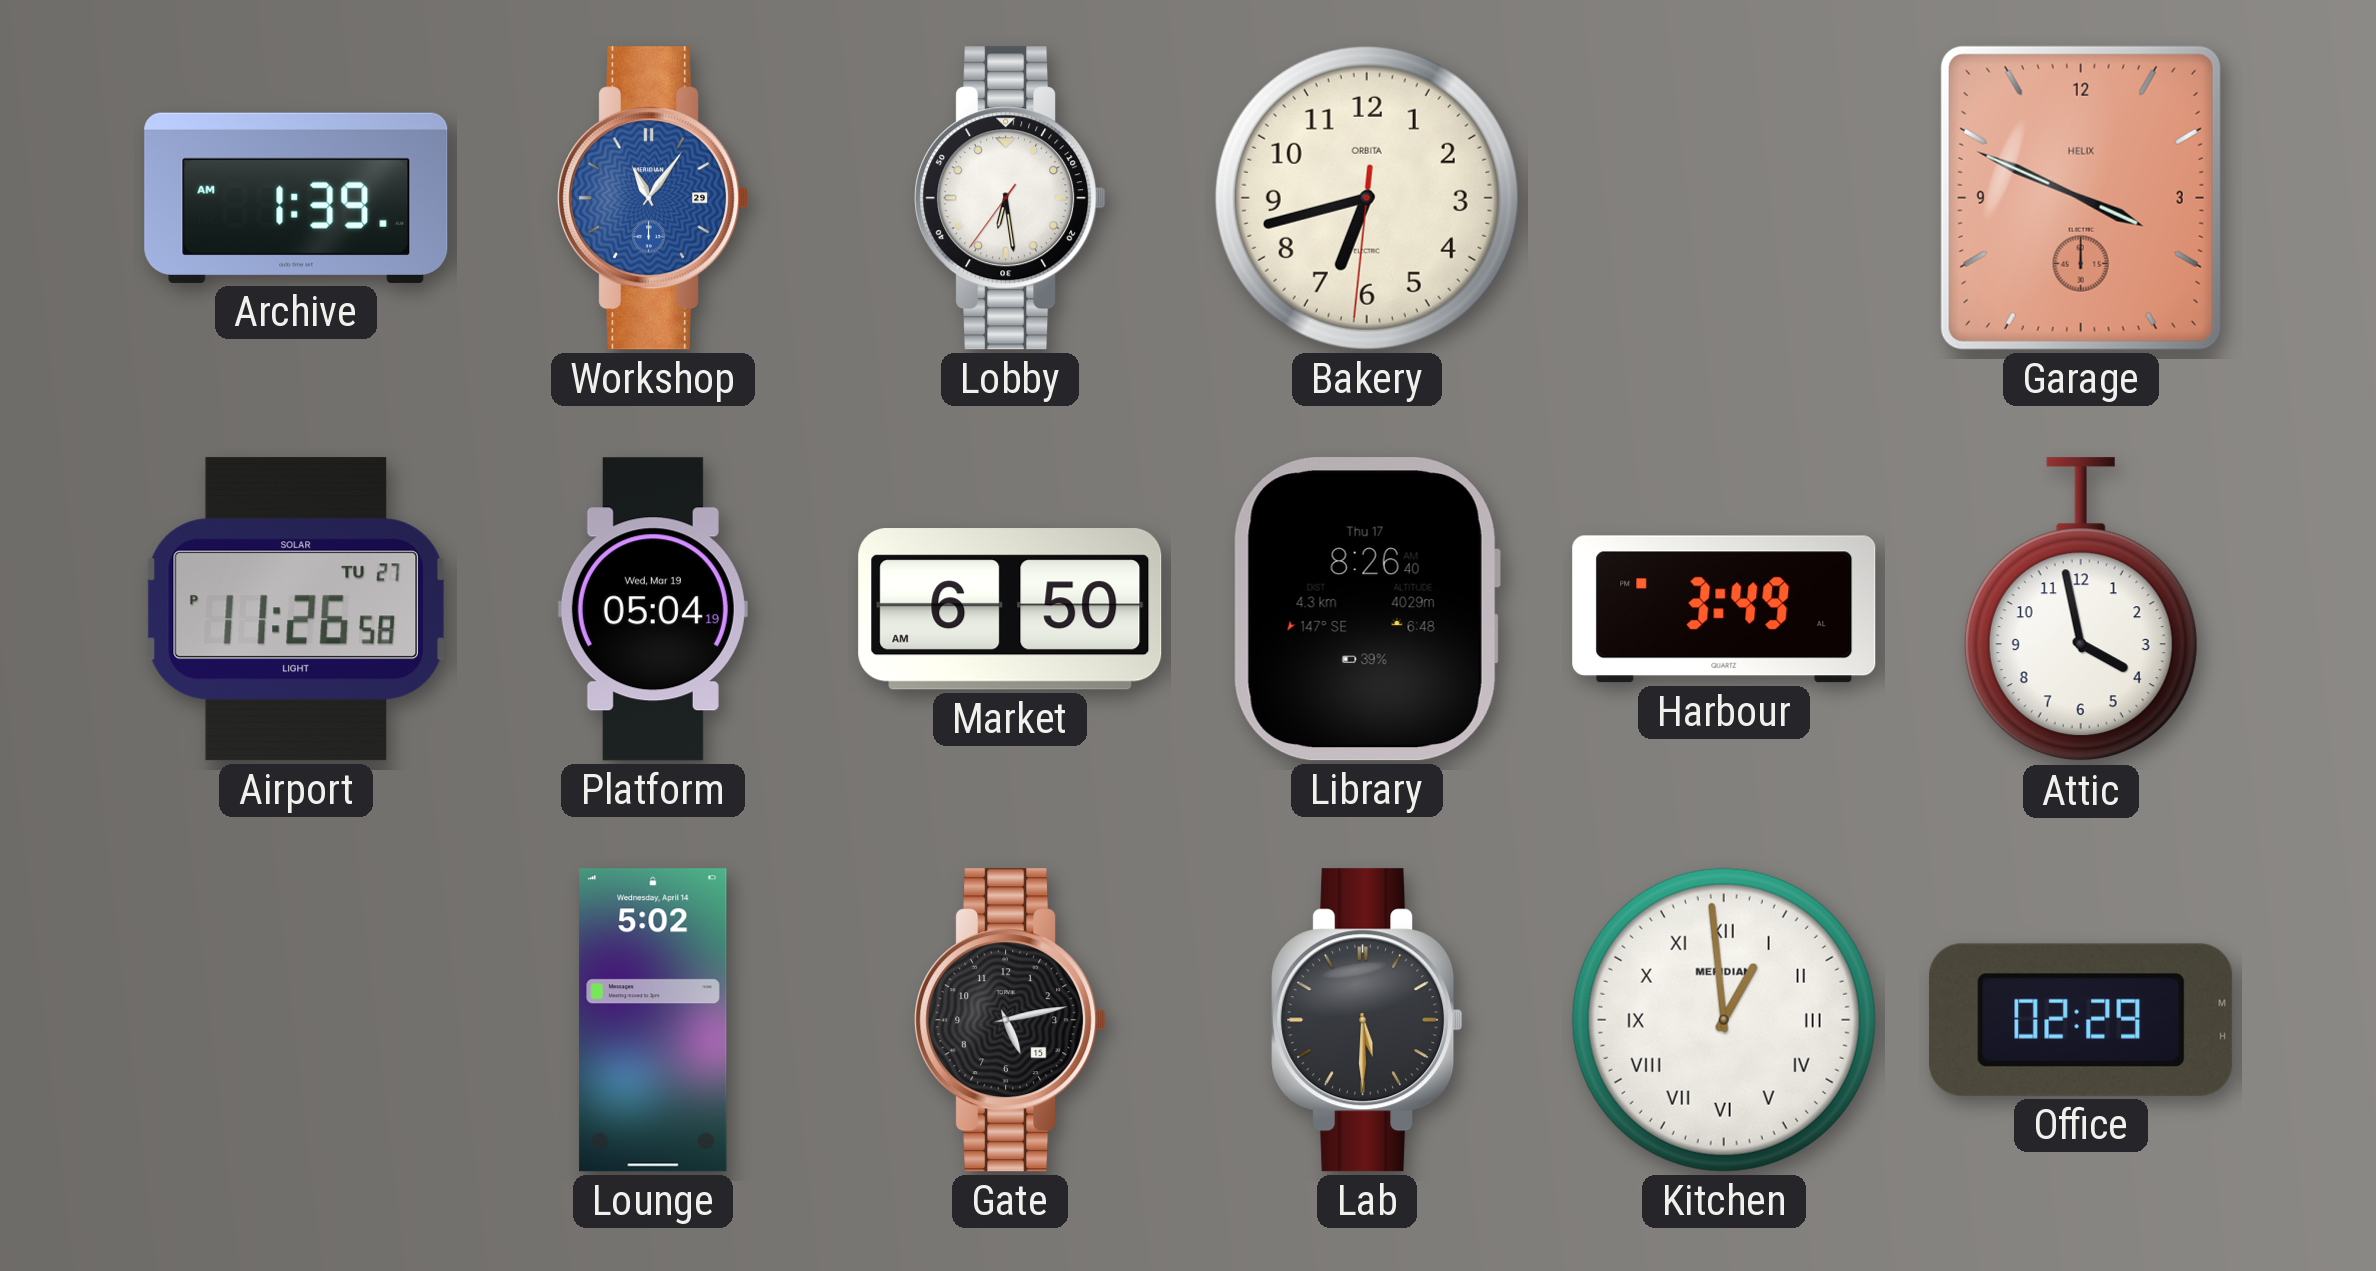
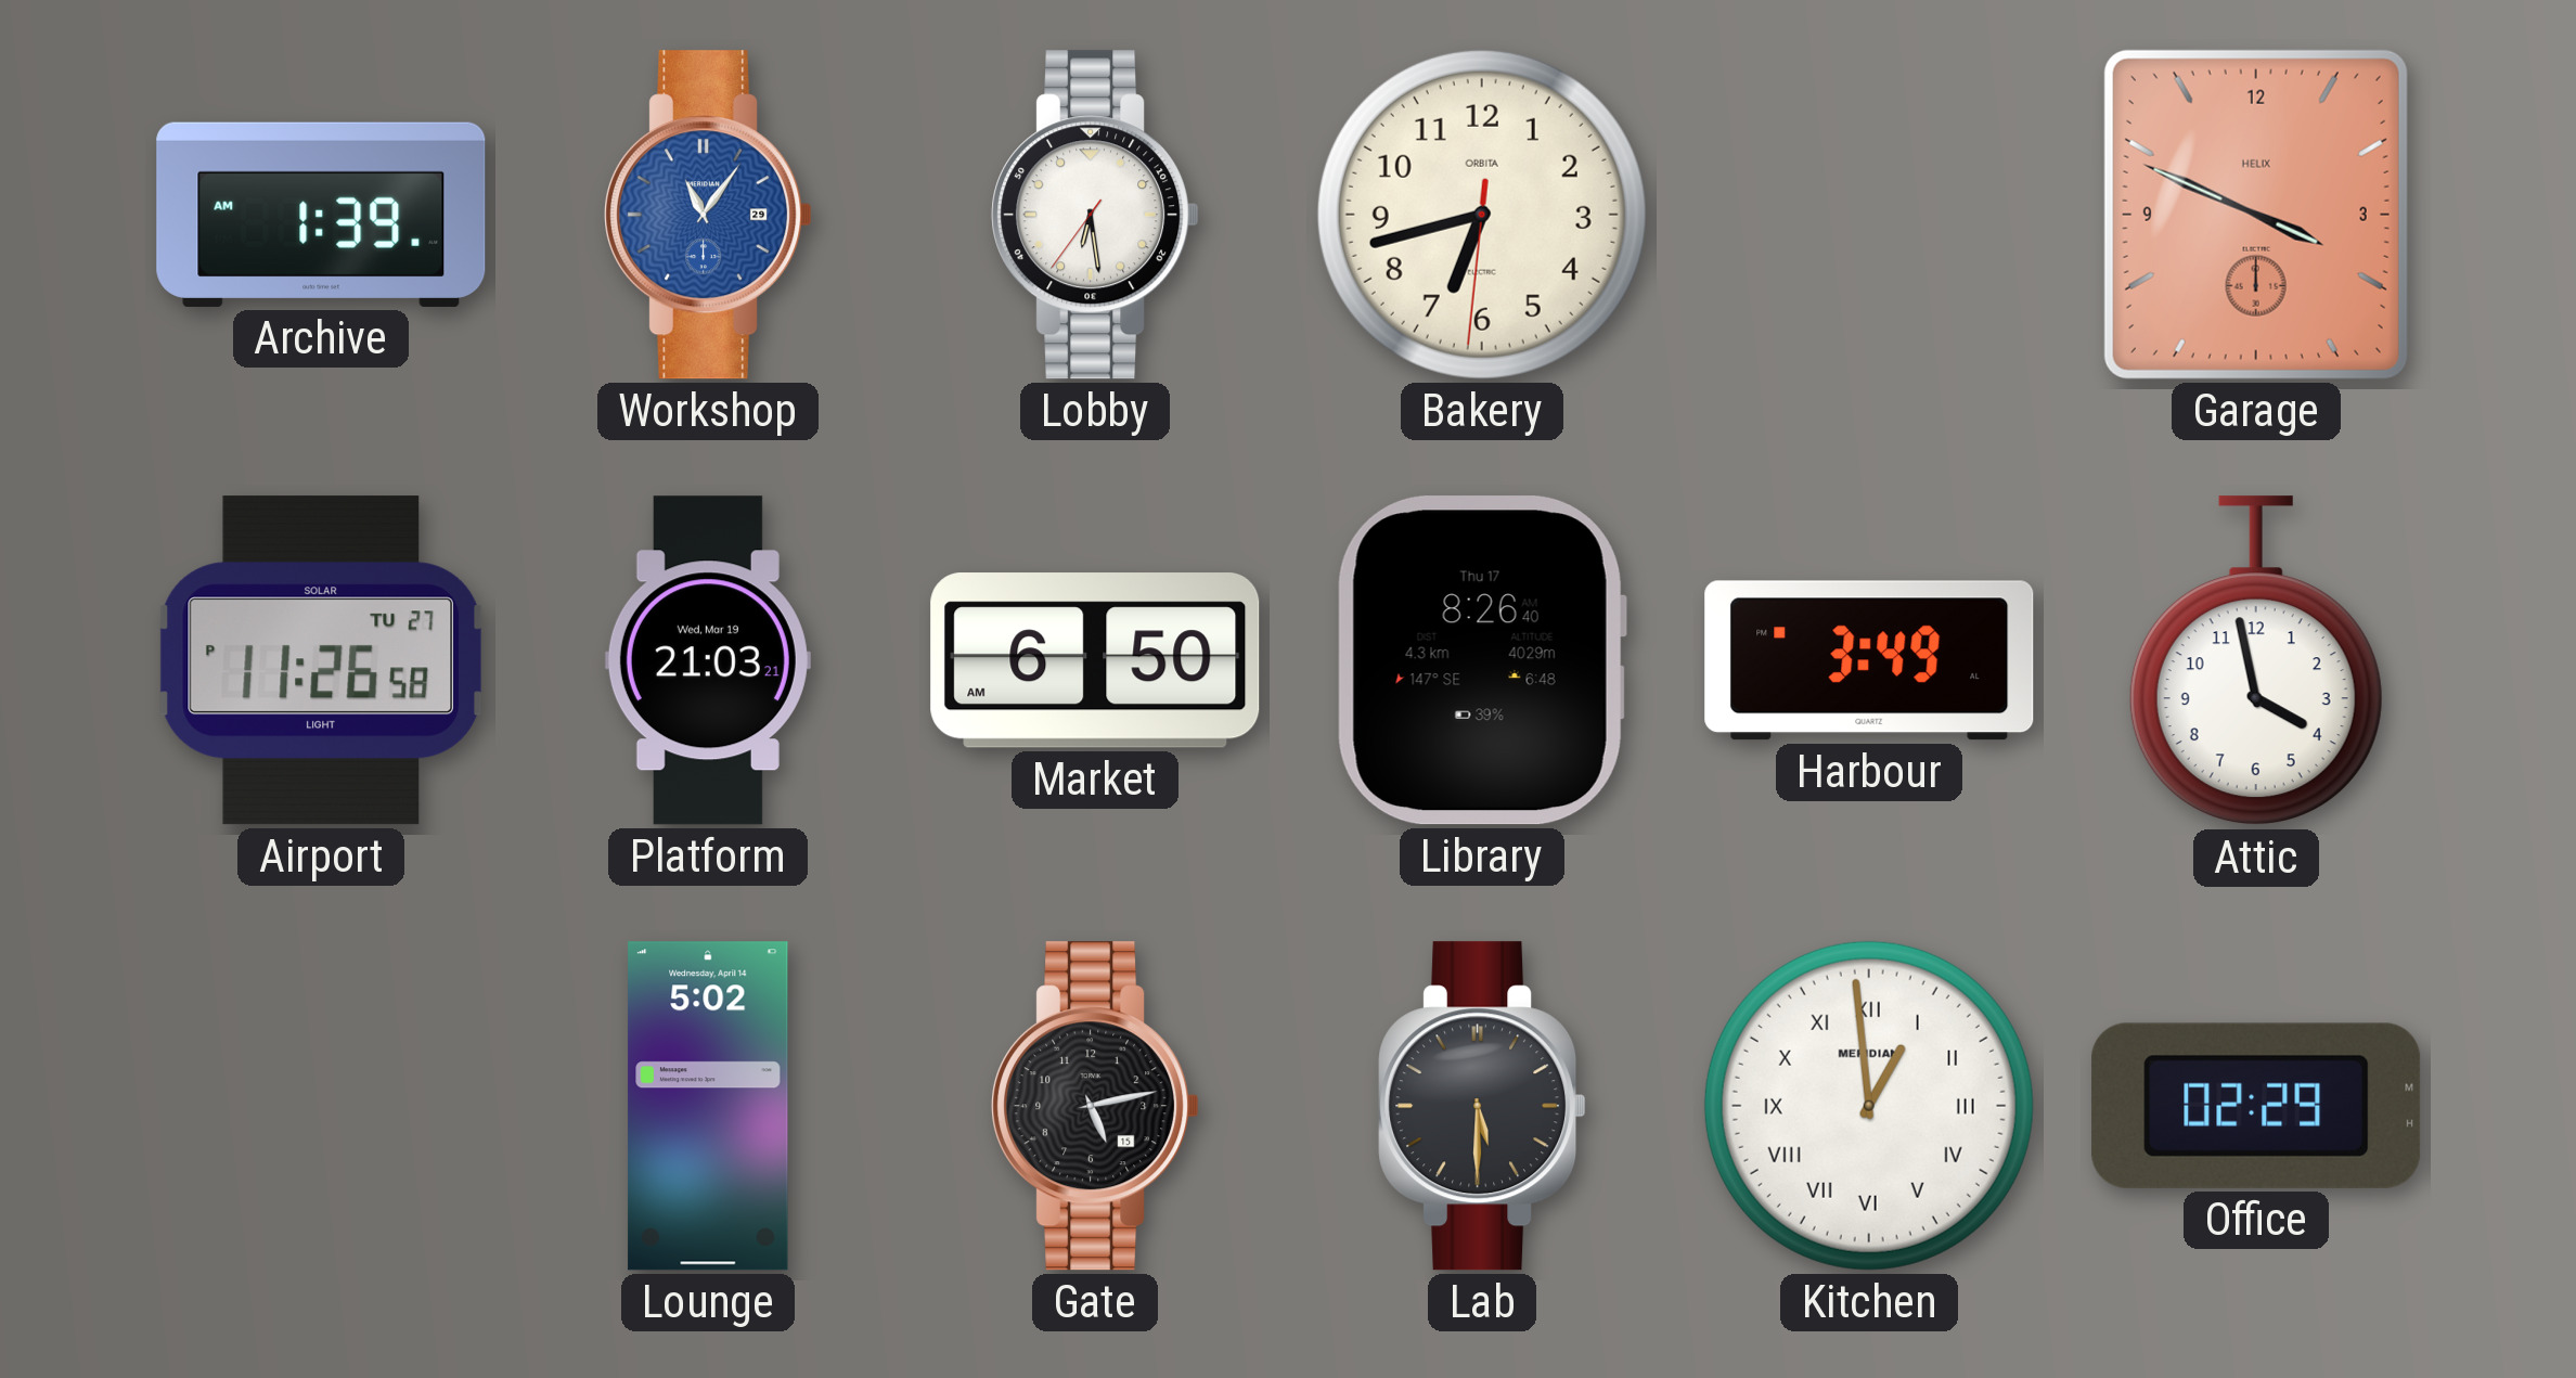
Platform: 05:04 -> 21:03
